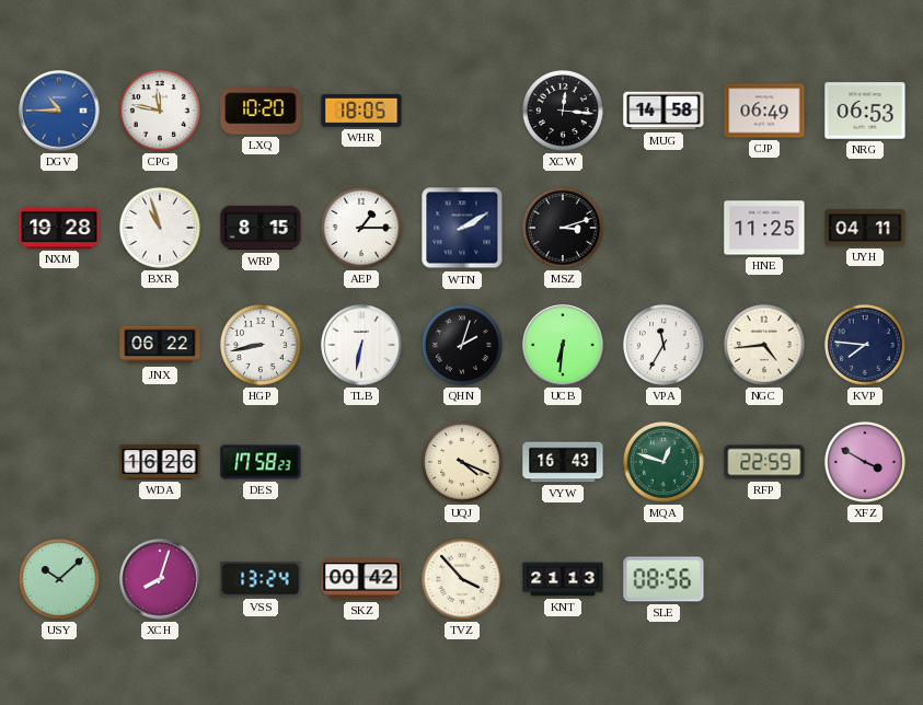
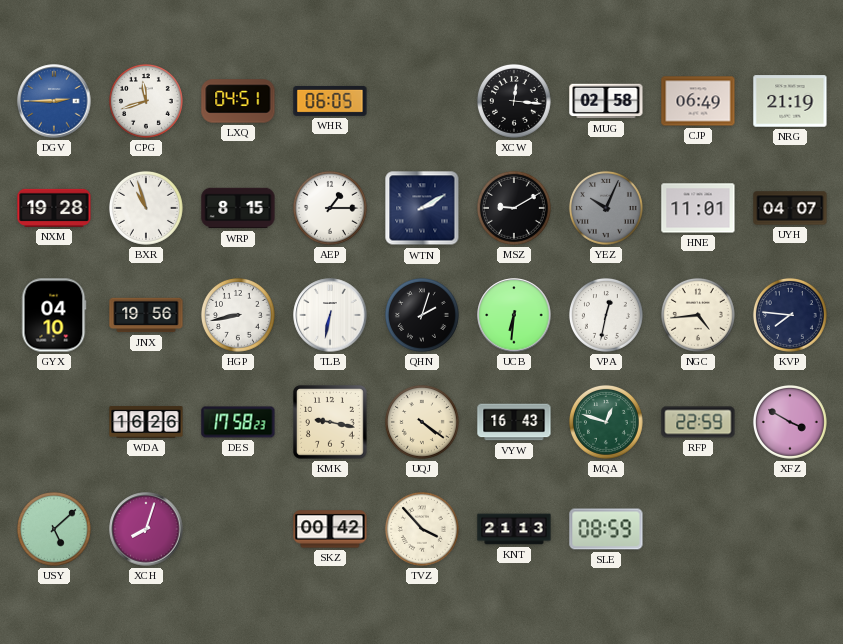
DGV: 10:45 -> 2:45
CPG: 11:47 -> 11:42
LXQ: 10:20 -> 04:51
WHR: 18:05 -> 06:05
MUG: 14:58 -> 02:58
NRG: 06:53 -> 21:19
MSZ: 3:12 -> 9:10
YEZ: none -> 10:04
HNE: 11:25 -> 11:01
UYH: 04:11 -> 04:07
GYX: none -> 04:10
JNX: 06:22 -> 19:56
VPA: 11:35 -> 12:32
KMK: none -> 9:17
UQJ: 4:19 -> 4:21
USY: 10:08 -> 5:08
VSS: 13:24 -> none
SLE: 08:56 -> 08:59
